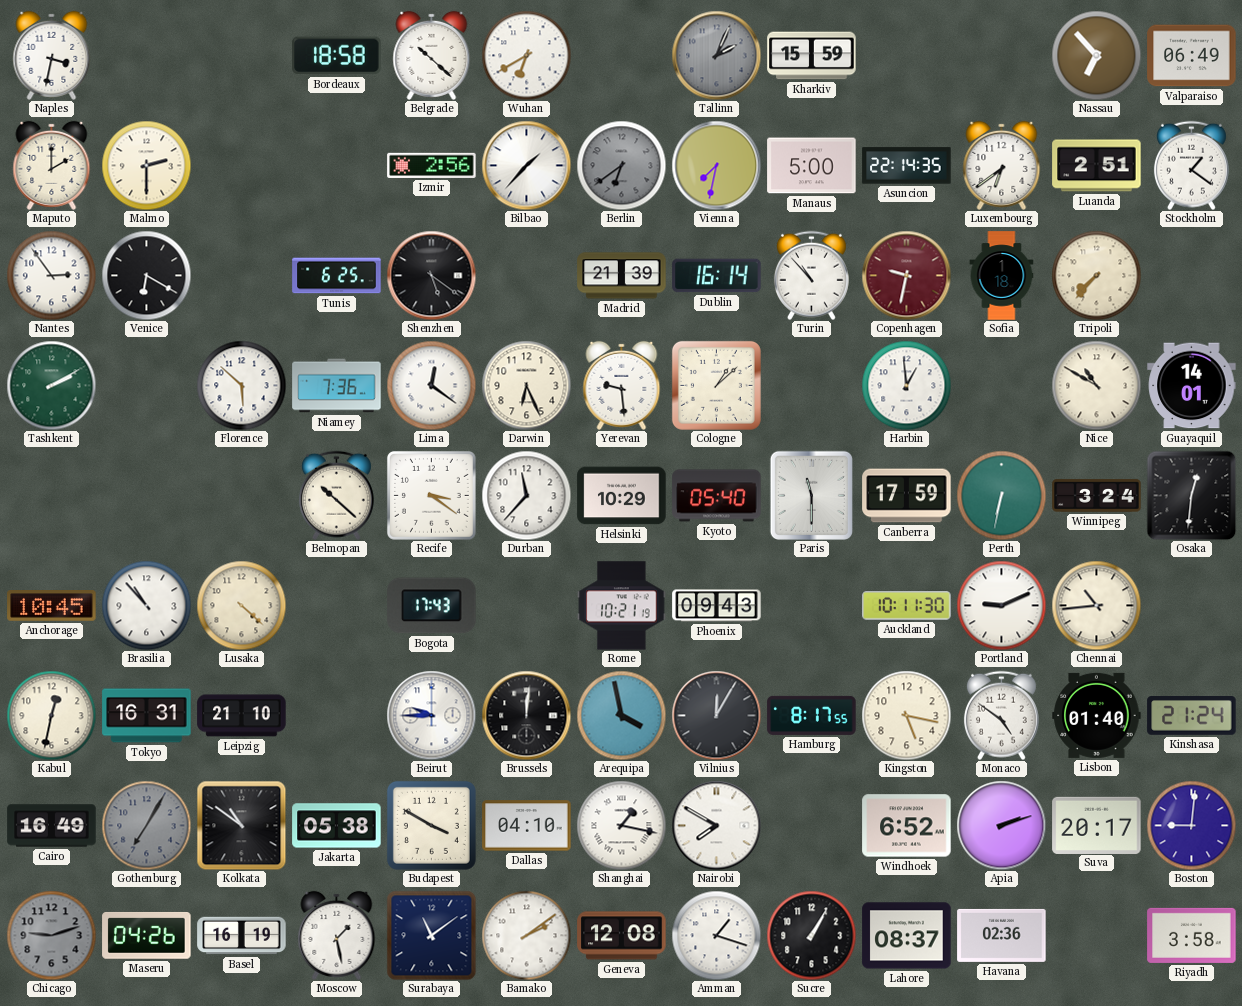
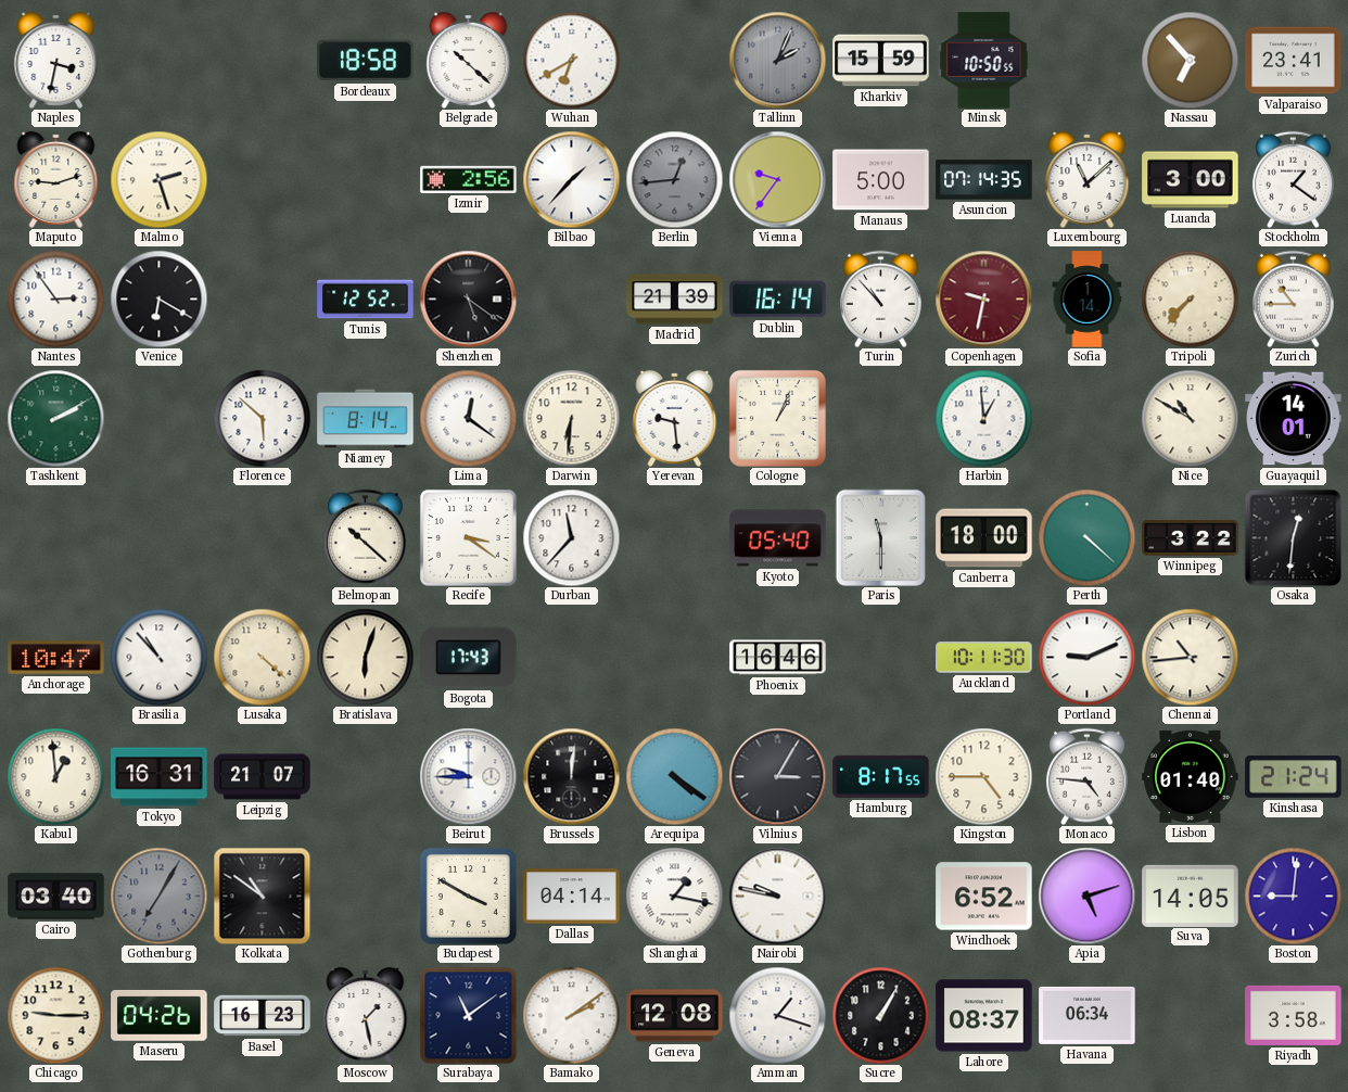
Minsk: none -> 10:50
Valparaiso: 06:49 -> 23:41
Maputo: 2:00 -> 9:12
Malmo: 2:30 -> 2:27
Berlin: 6:39 -> 12:44
Vienna: 7:32 -> 9:36
Asuncion: 22:14 -> 07:14
Luxembourg: 6:39 -> 11:08
Luanda: 2:51 -> 3:00
Tunis: 6:25 -> 12:52
Sofia: 1:18 -> 1:14
Zurich: none -> 10:45
Niamey: 7:36 -> 8:14
Darwin: 6:26 -> 6:31
Cologne: 1:08 -> 1:04
Helsinki: 10:29 -> none
Canberra: 17:59 -> 18:00
Perth: 6:32 -> 4:22
Winnipeg: 3:24 -> 3:22
Anchorage: 10:45 -> 10:47
Bratislava: none -> 6:03
Rome: 10:21 -> none
Phoenix: 09:43 -> 16:46
Kabul: 12:32 -> 12:59
Leipzig: 21:10 -> 21:07
Arequipa: 3:58 -> 4:21
Vilnius: 12:05 -> 3:05
Kingston: 5:17 -> 4:45
Monaco: 4:51 -> 4:46
Cairo: 16:49 -> 03:40
Jakarta: 05:38 -> none
Dallas: 04:10 -> 04:14
Nairobi: 7:50 -> 9:47
Apia: 2:12 -> 5:12
Suva: 20:17 -> 14:05
Chicago: 9:12 -> 9:15
Chicago dial: grey -> cream
Basel: 16:19 -> 16:23
Havana: 02:36 -> 06:34
